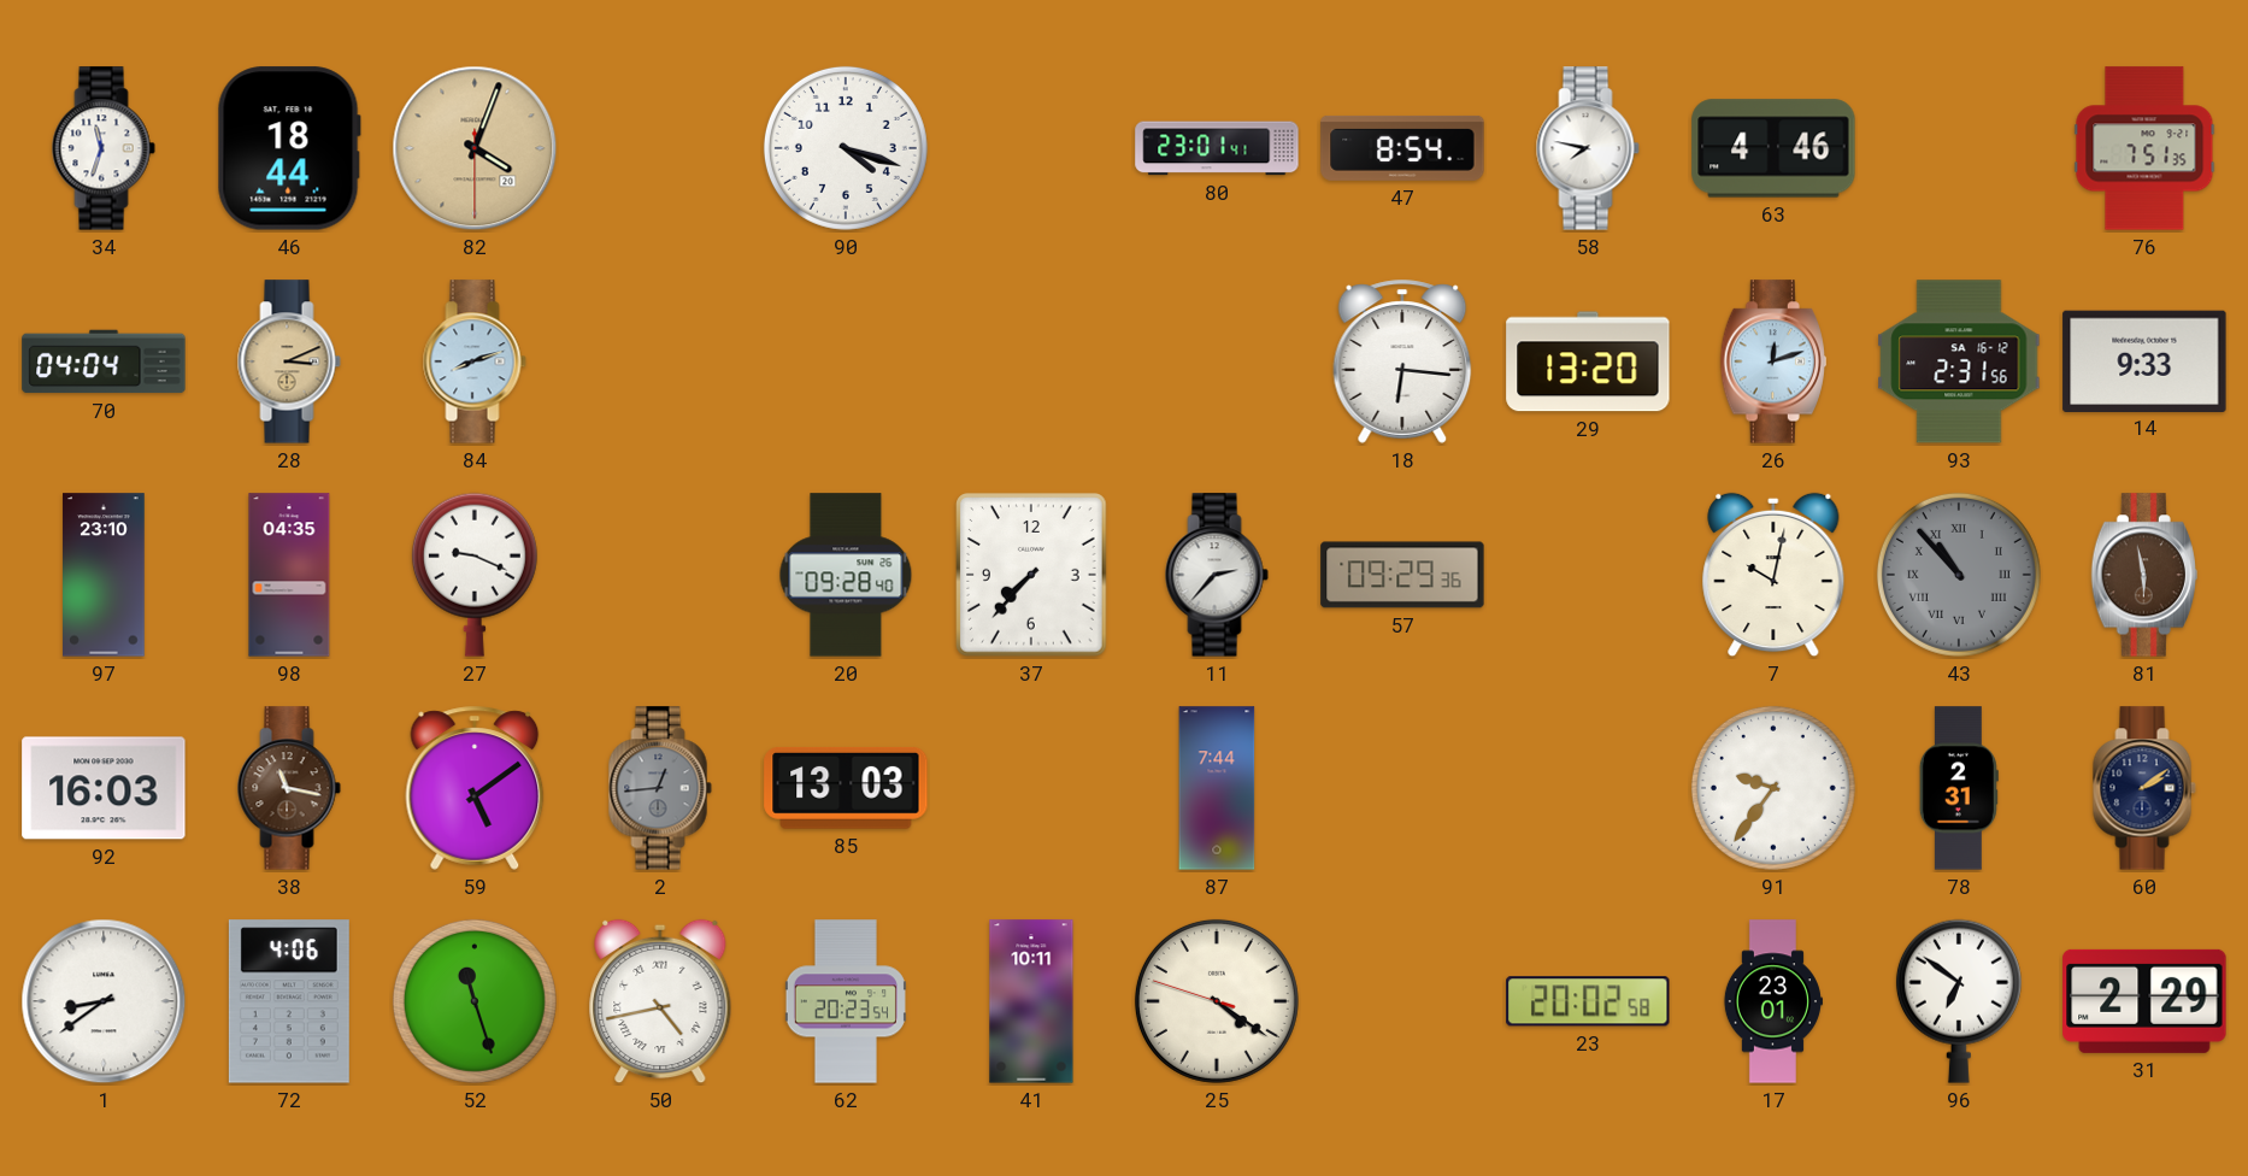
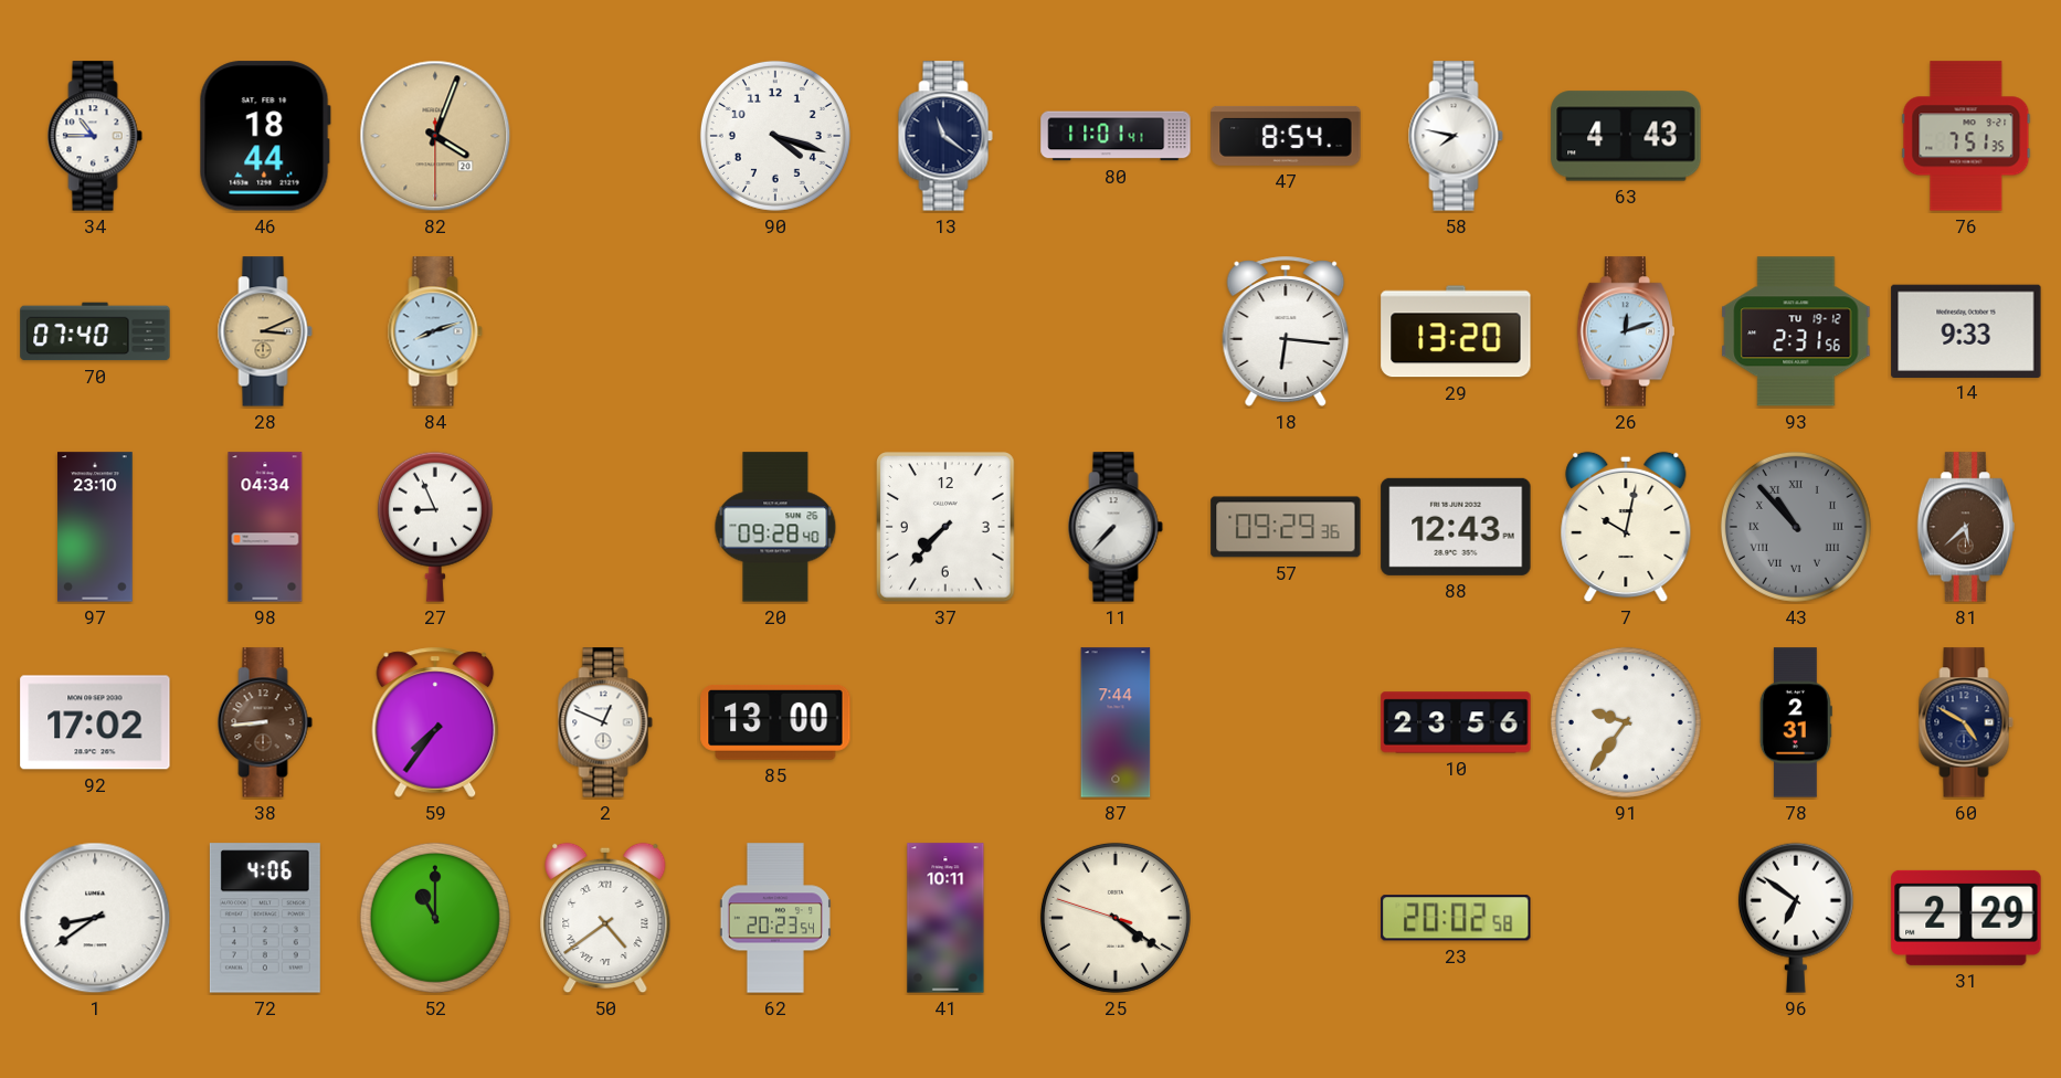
34: 11:33 -> 10:45
13: none -> 11:21
80: 23:01 -> 11:01
63: 4:46 -> 4:43
70: 04:04 -> 07:40
93 date: SA 16-12 -> TU 19-12
98: 04:35 -> 04:34
27: 9:19 -> 8:56
11: 2:37 -> 7:37
88: none -> 12:43
81: 5:58 -> 5:38
92: 16:03 -> 17:02
38: 11:17 -> 8:44
59: 5:09 -> 7:36
2: 12:44 -> 12:49
2 dial: grey -> white
85: 13:03 -> 13:00
10: none -> 23:56
60: 2:09 -> 4:50
52: 11:27 -> 11:00
50: 4:43 -> 4:39
17: 23:01 -> none
